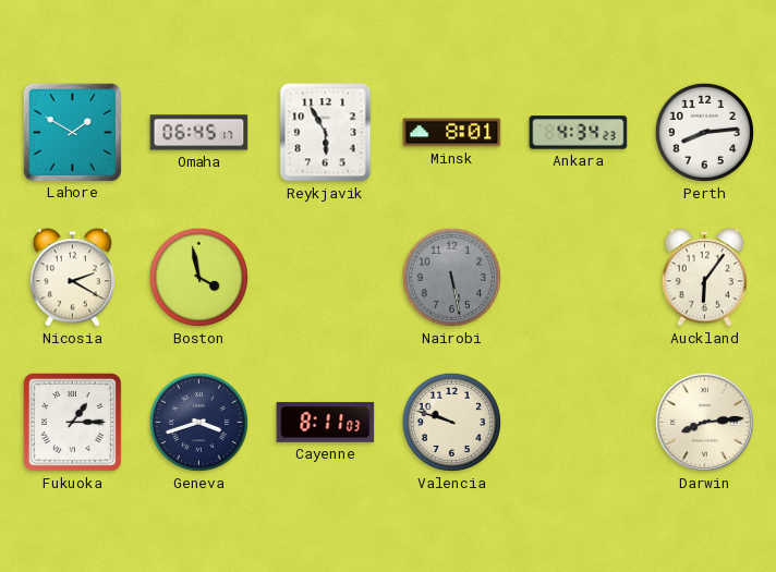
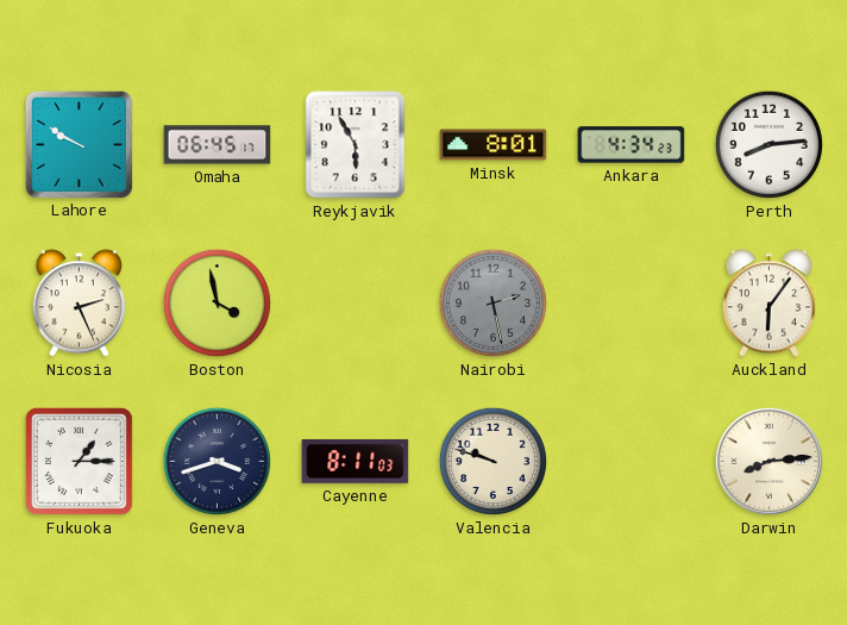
Lahore: 1:50 -> 9:50
Nicosia: 2:20 -> 2:26
Nairobi: 5:28 -> 2:28
